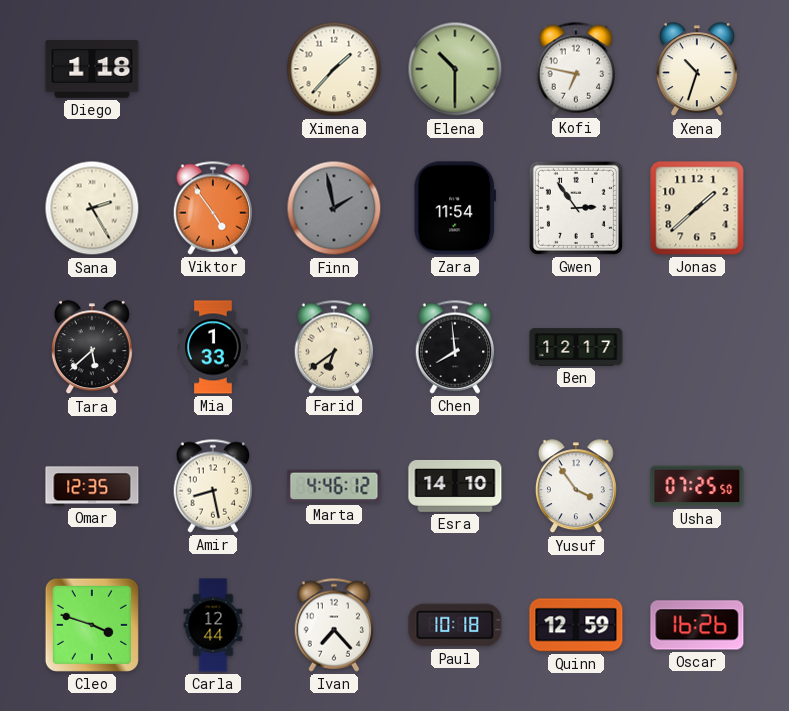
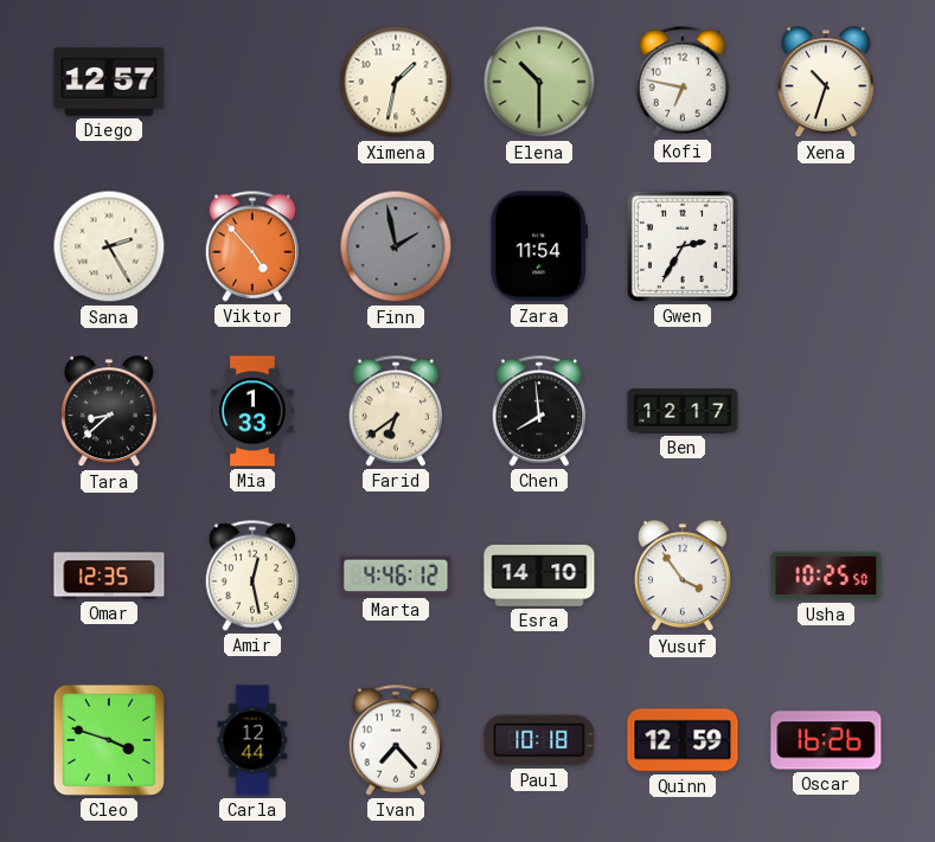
Diego: 1:18 -> 12:57
Ximena: 1:37 -> 1:32
Viktor: 4:54 -> 4:53
Gwen: 2:54 -> 2:35
Jonas: 1:38 -> none
Tara: 5:38 -> 8:38
Amir: 8:28 -> 12:28
Usha: 07:25 -> 10:25
